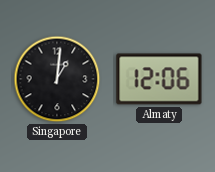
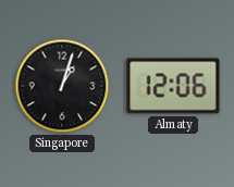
Singapore: 1:01 -> 1:03
